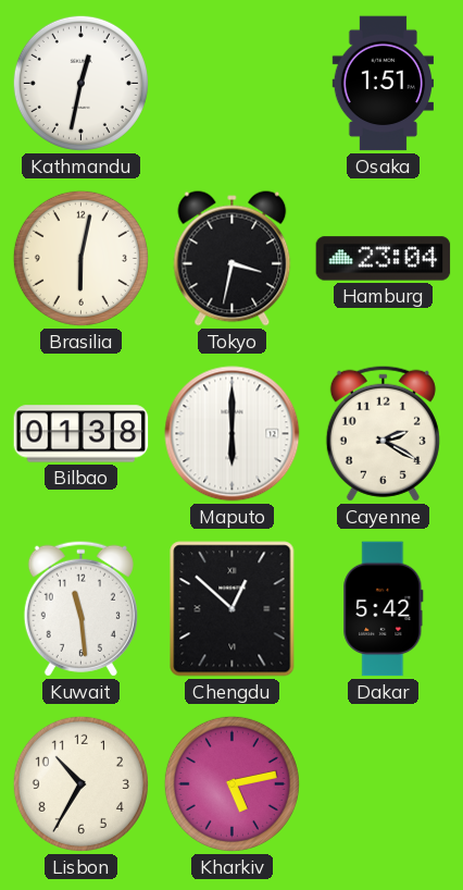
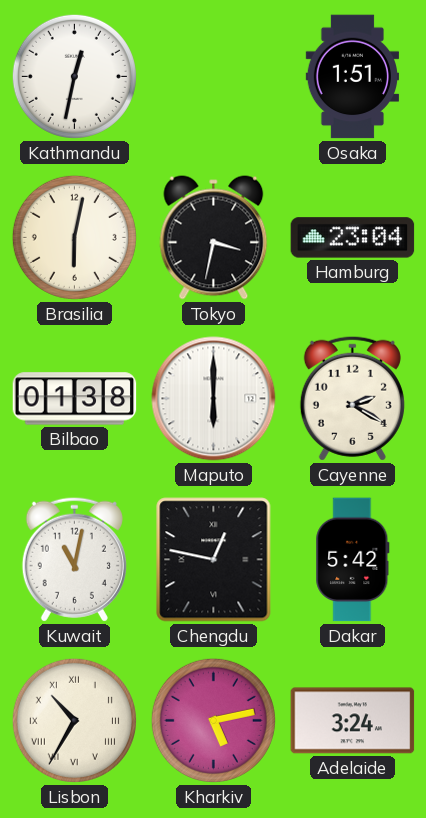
Kuwait: 11:29 -> 11:02
Chengdu: 12:52 -> 12:47
Lisbon numerals: Arabic -> Roman
Adelaide: none -> 3:24
